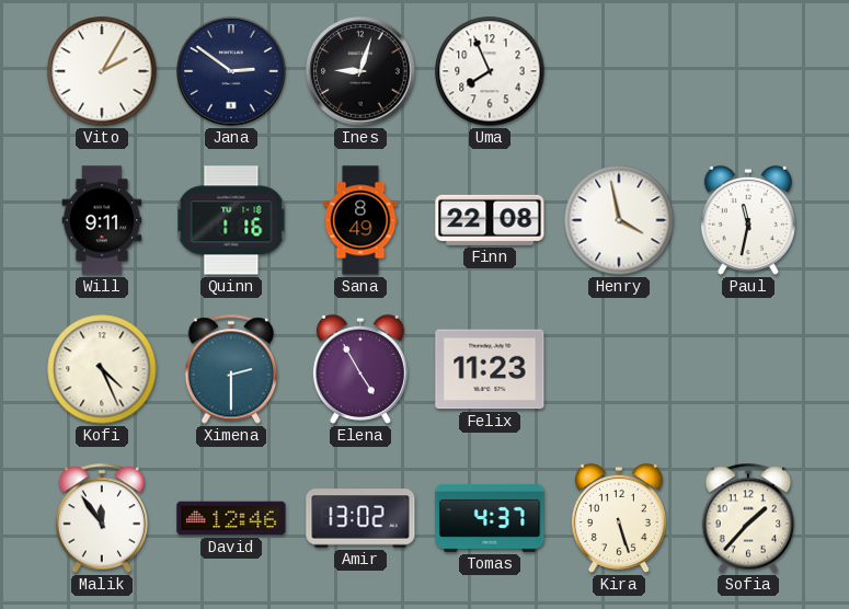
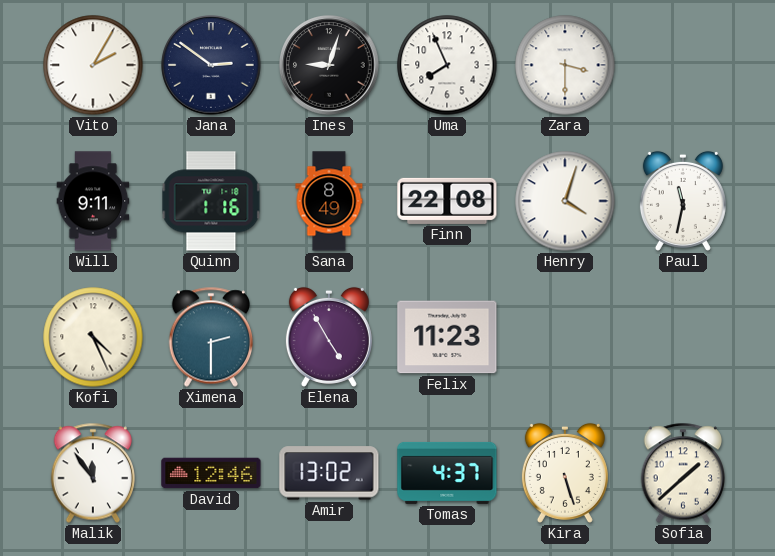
Zara: none -> 3:30
Henry: 3:58 -> 4:03
Sofia: 1:37 -> 1:38
